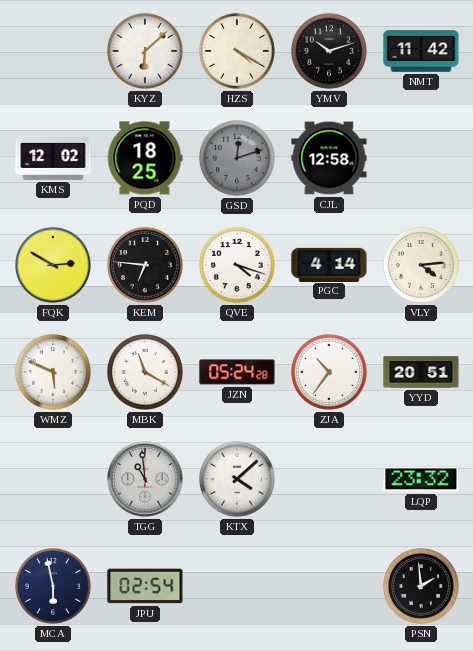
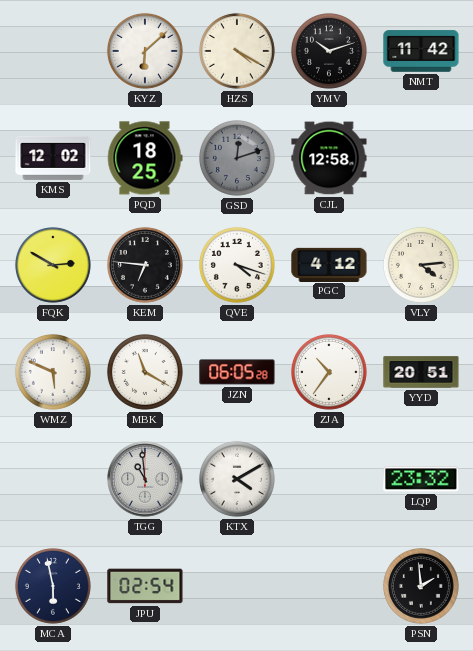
PGC: 4:14 -> 4:12
JZN: 05:24 -> 06:05
KTX: 4:08 -> 4:10
